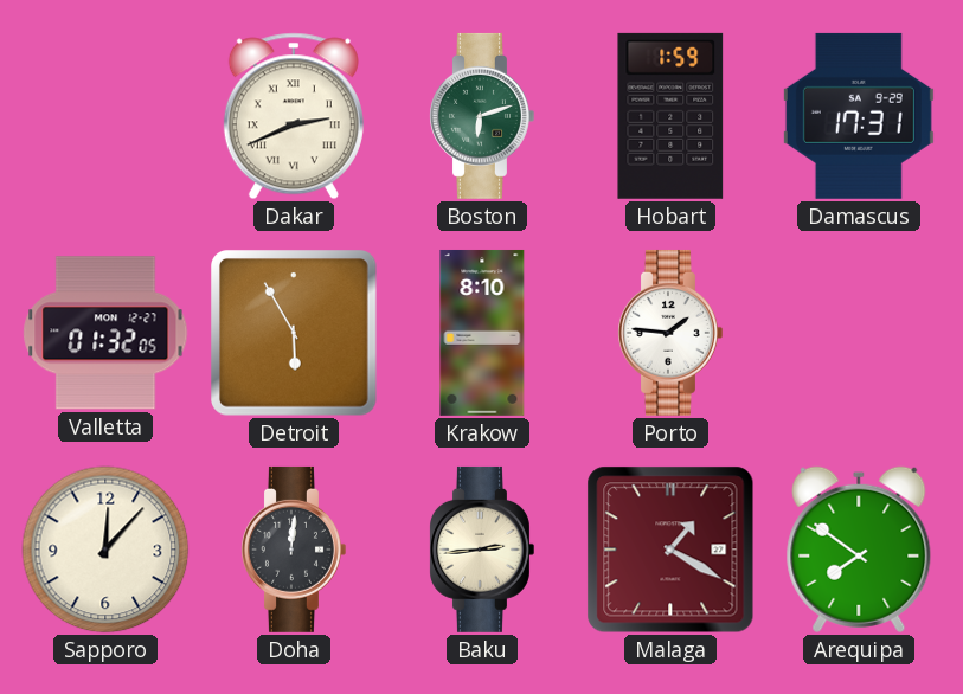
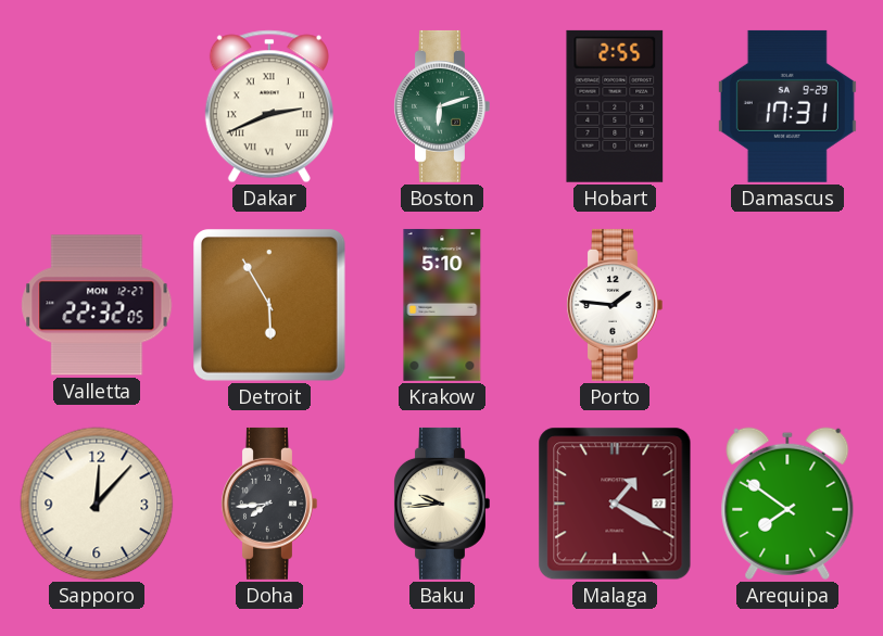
Hobart: 1:59 -> 2:55
Valletta: 01:32 -> 22:32
Krakow: 8:10 -> 5:10
Doha: 12:01 -> 7:44
Baku: 2:44 -> 9:44
